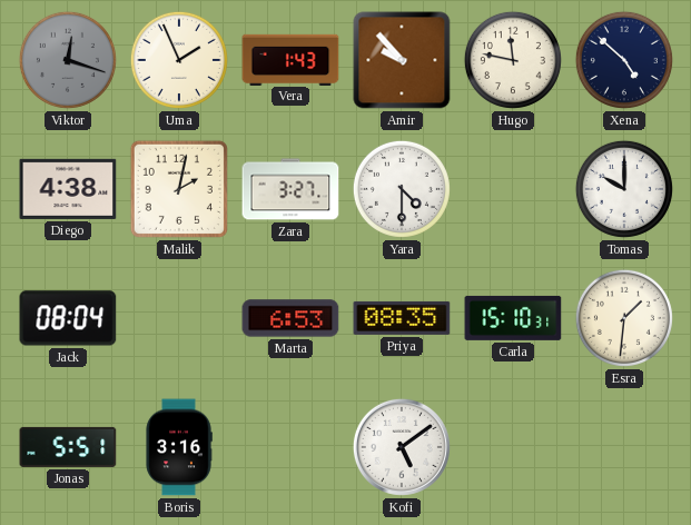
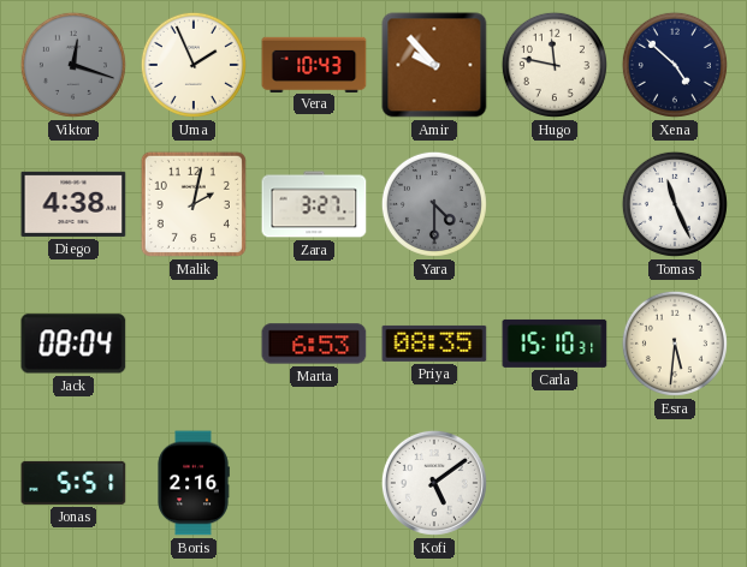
Vera: 1:43 -> 10:43
Yara dial: white -> grey
Tomas: 10:00 -> 11:26
Esra: 1:31 -> 5:31
Boris: 3:16 -> 2:16
